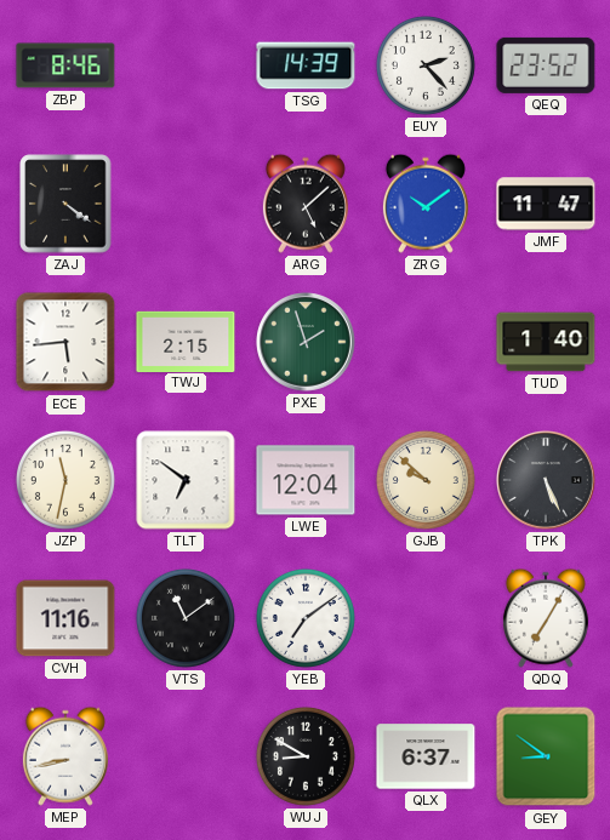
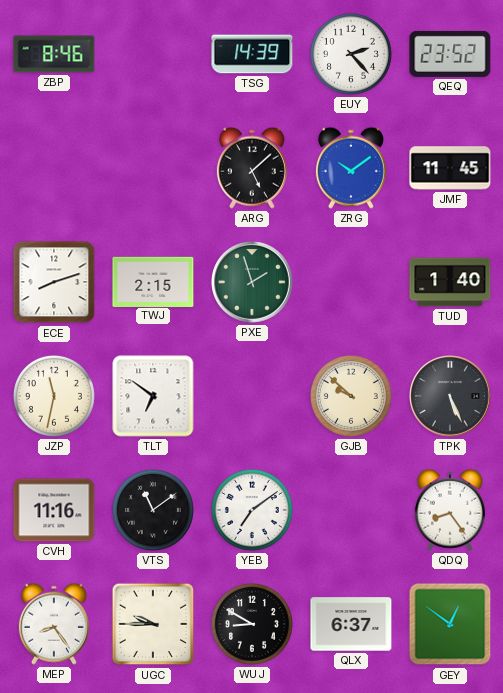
ZAJ: 4:21 -> none
JMF: 11:47 -> 11:45
ECE: 5:44 -> 8:12
LWE: 12:04 -> none
QDQ: 7:05 -> 8:24
MEP: 8:43 -> 8:24
UGC: none -> 9:45
GEY: 8:51 -> 12:51
